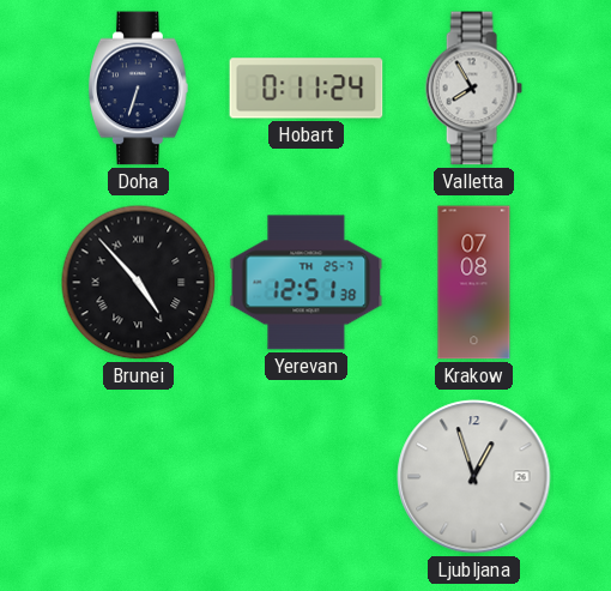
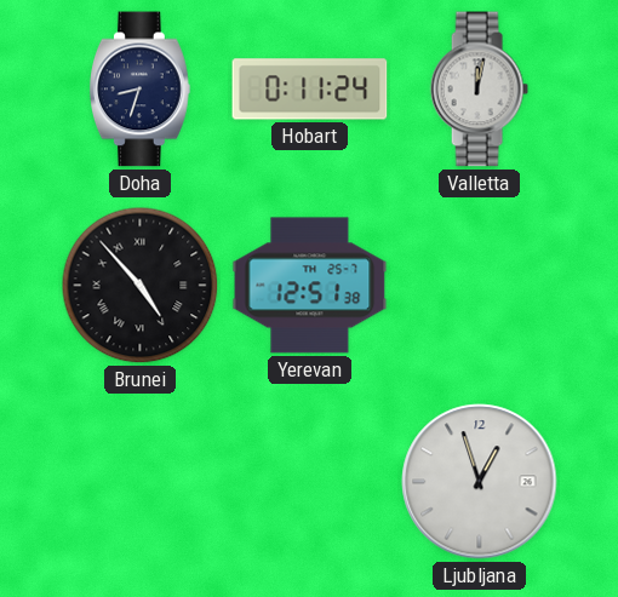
Doha: 6:33 -> 8:33
Valletta: 7:55 -> 12:02
Krakow: 07:08 -> none
